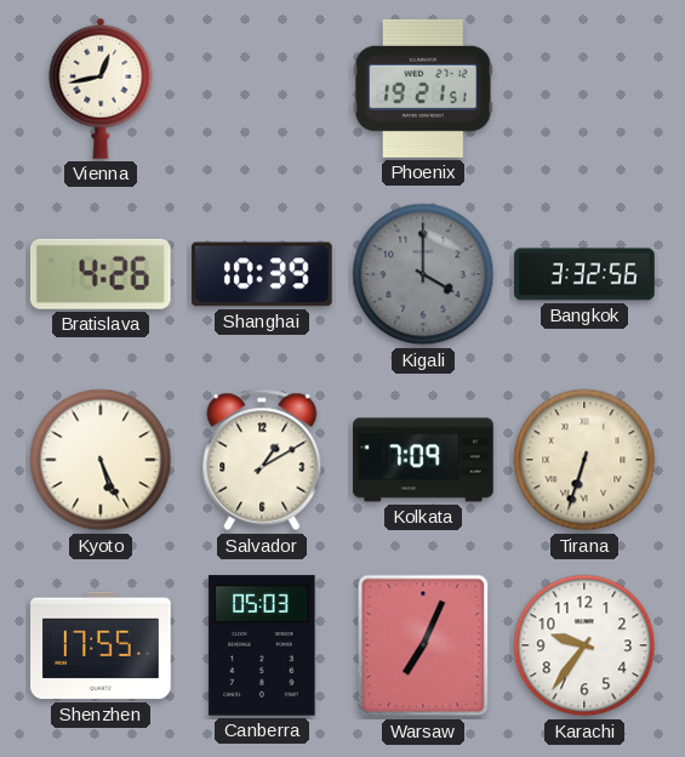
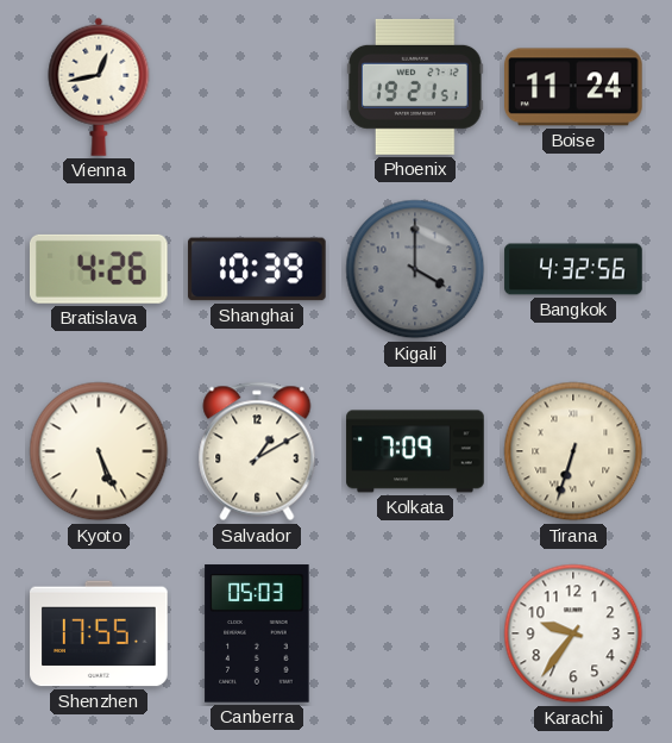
Boise: none -> 11:24
Bangkok: 3:32 -> 4:32
Warsaw: 7:04 -> none
